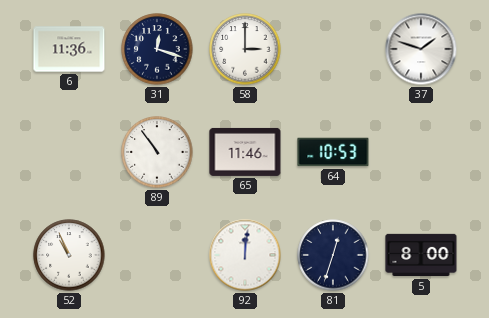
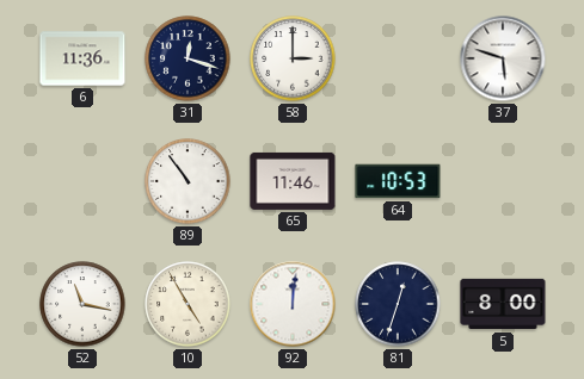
37: 1:48 -> 5:48
52: 10:56 -> 11:17
10: none -> 4:55
